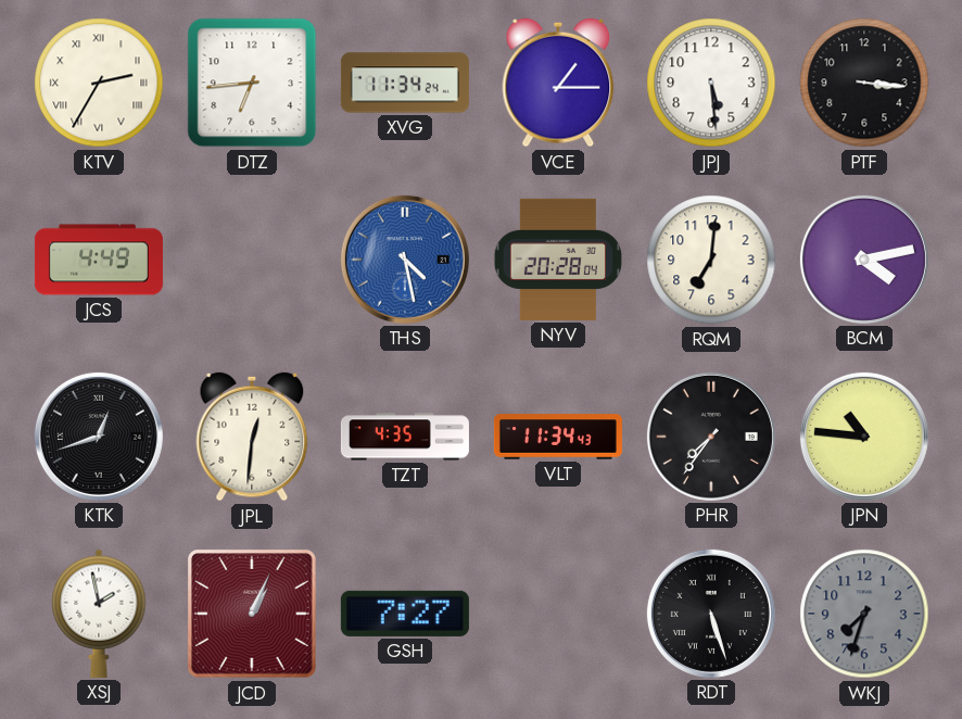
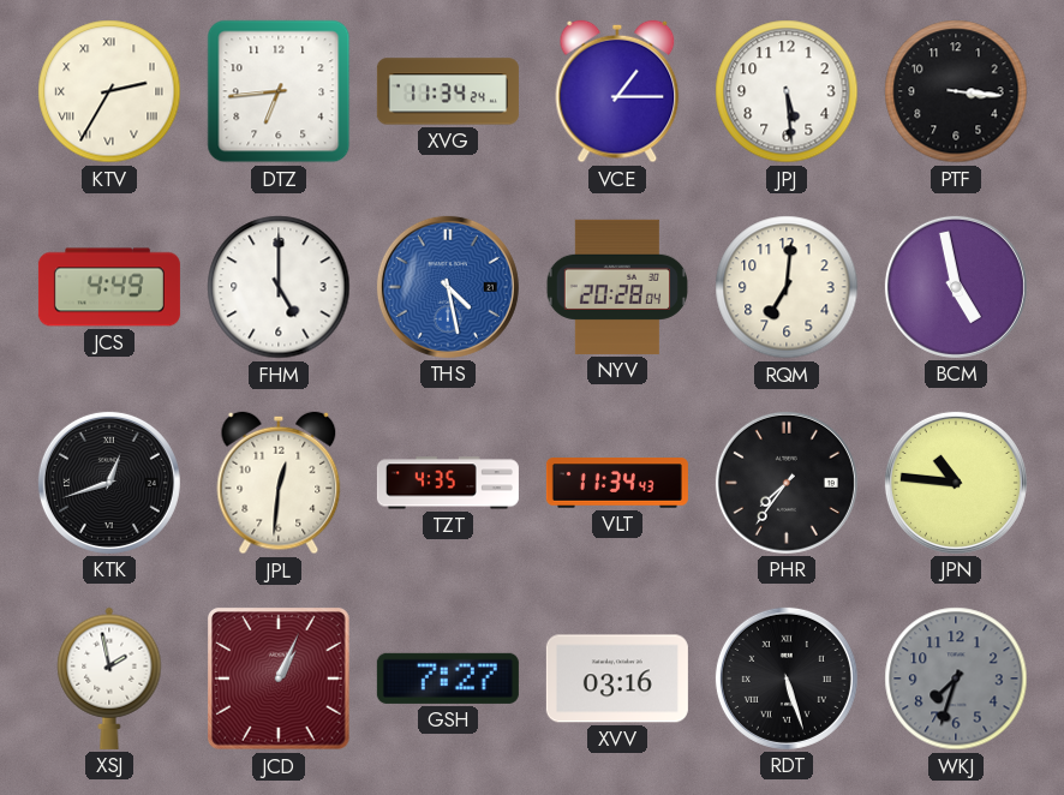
FHM: none -> 5:00
BCM: 4:13 -> 4:58
XVV: none -> 03:16
